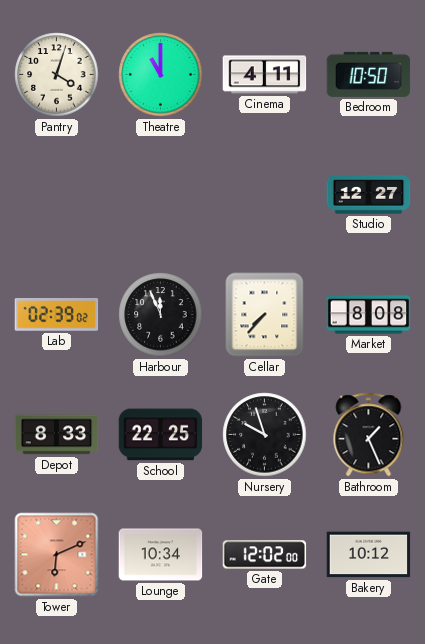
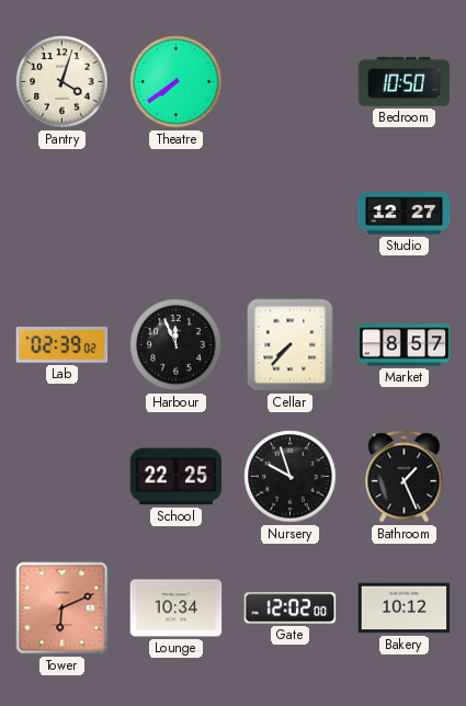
Theatre: 11:00 -> 7:39
Cinema: 4:11 -> none
Market: 8:08 -> 8:57
Depot: 8:33 -> none
